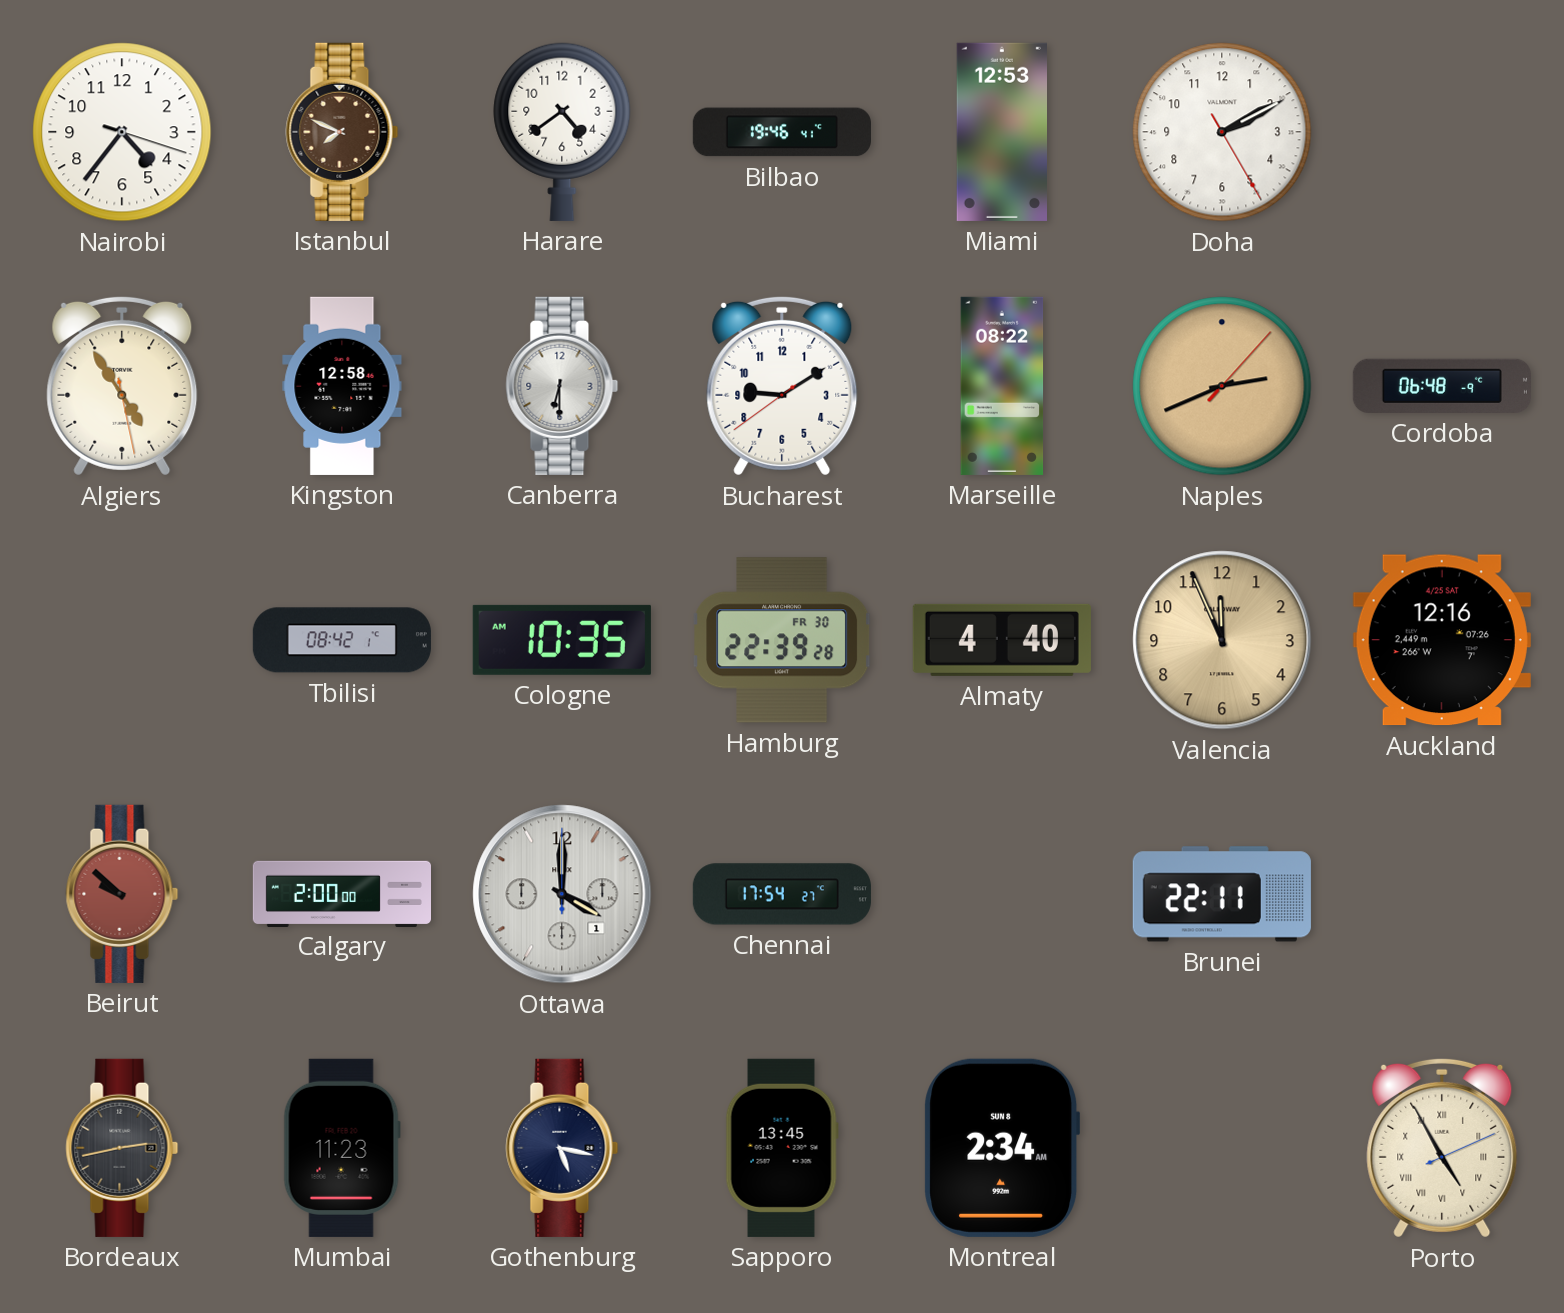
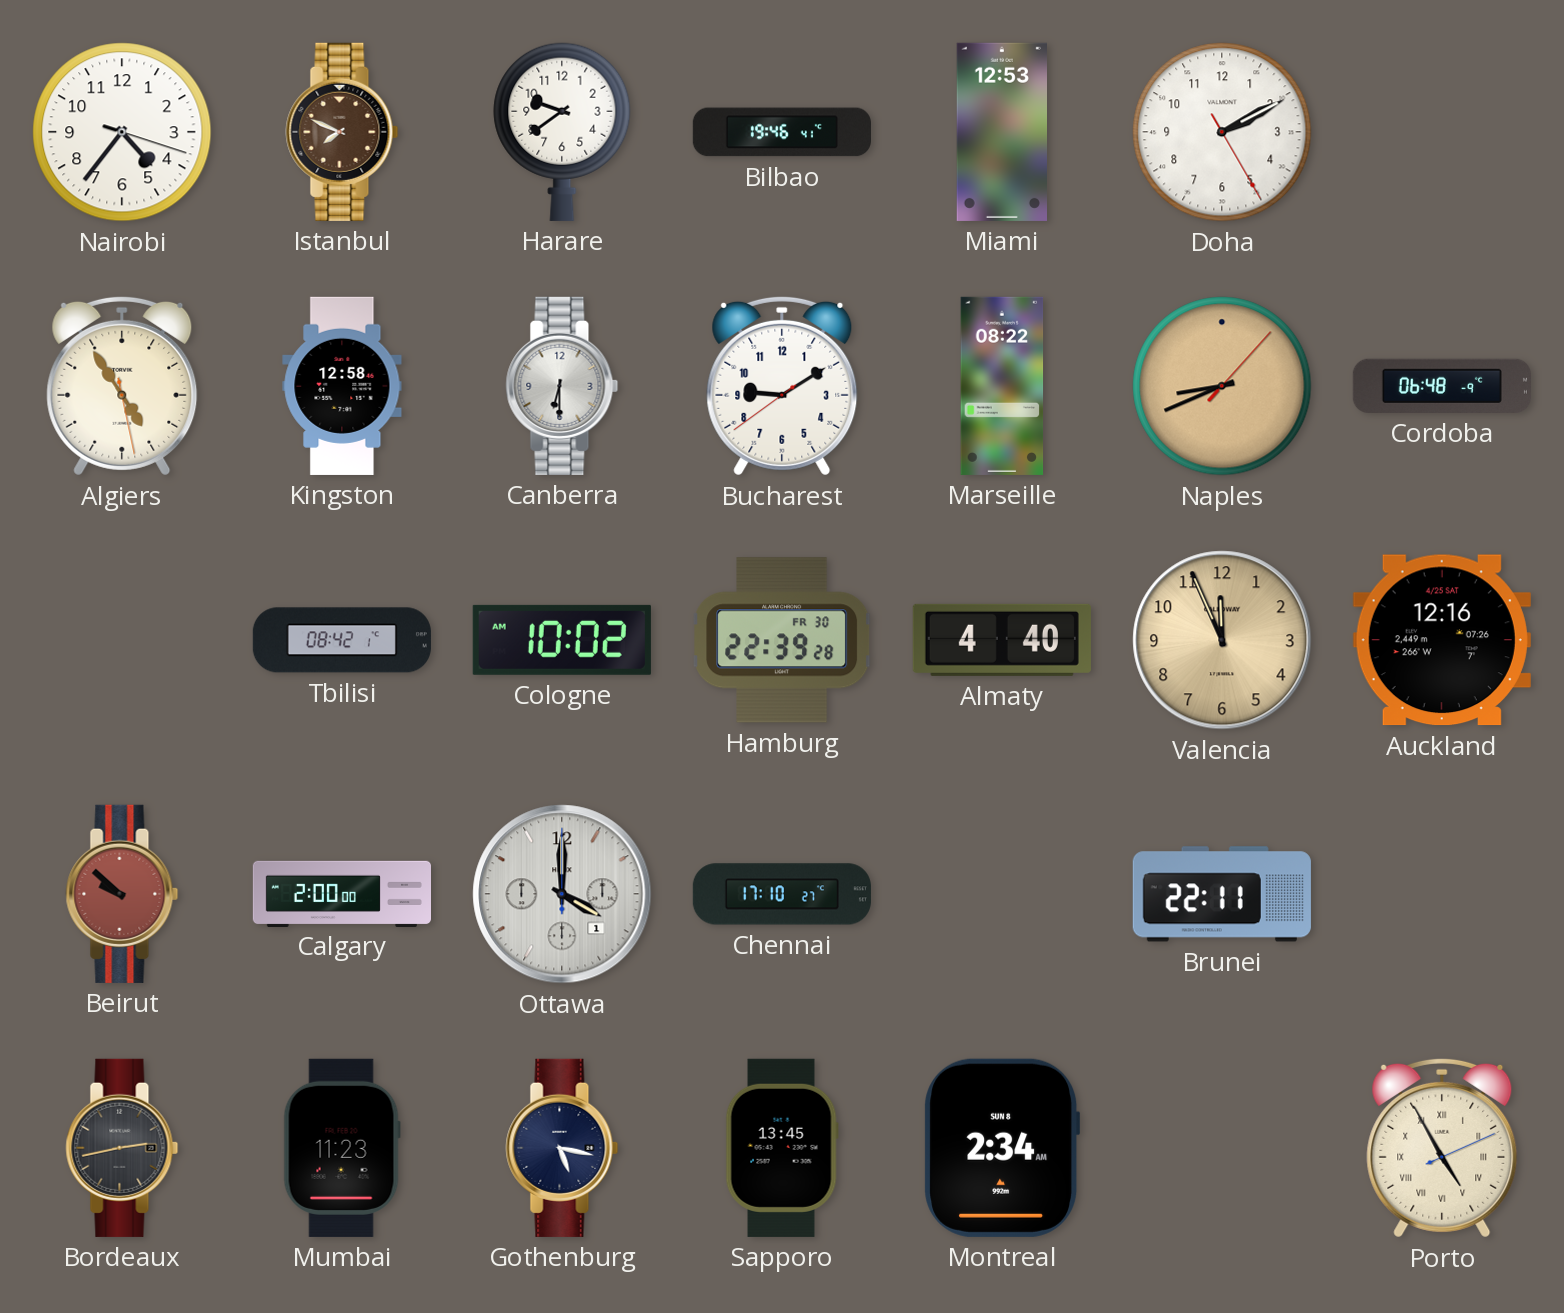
Harare: 4:39 -> 9:39
Naples: 2:41 -> 8:41
Cologne: 10:35 -> 10:02
Chennai: 17:54 -> 17:10
